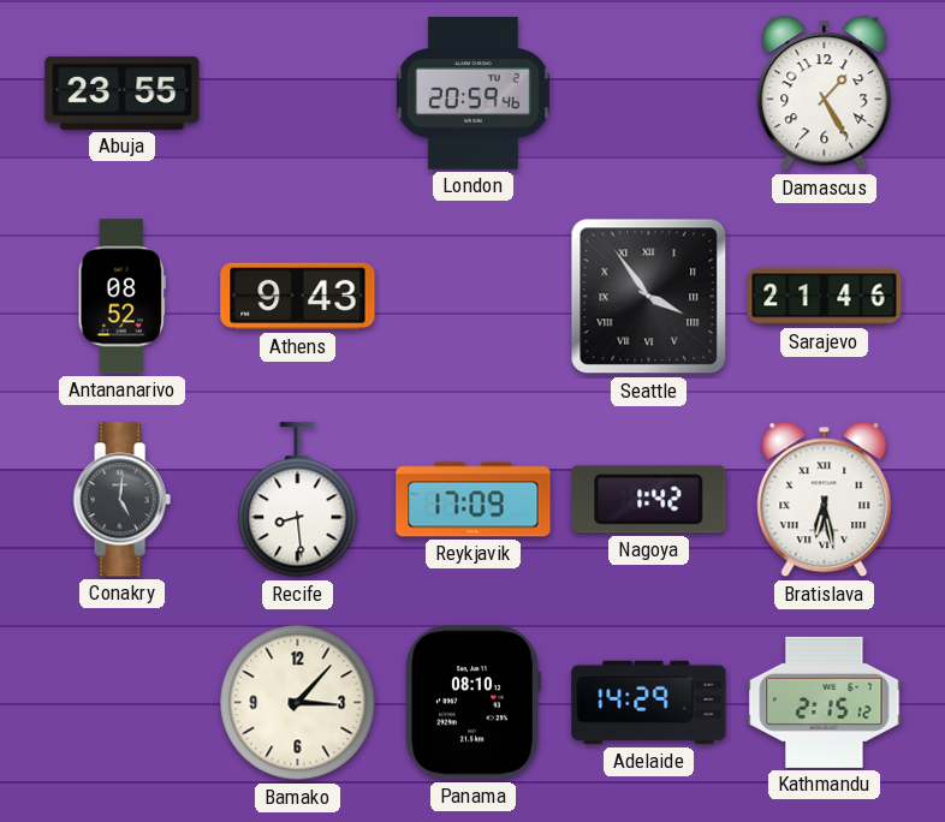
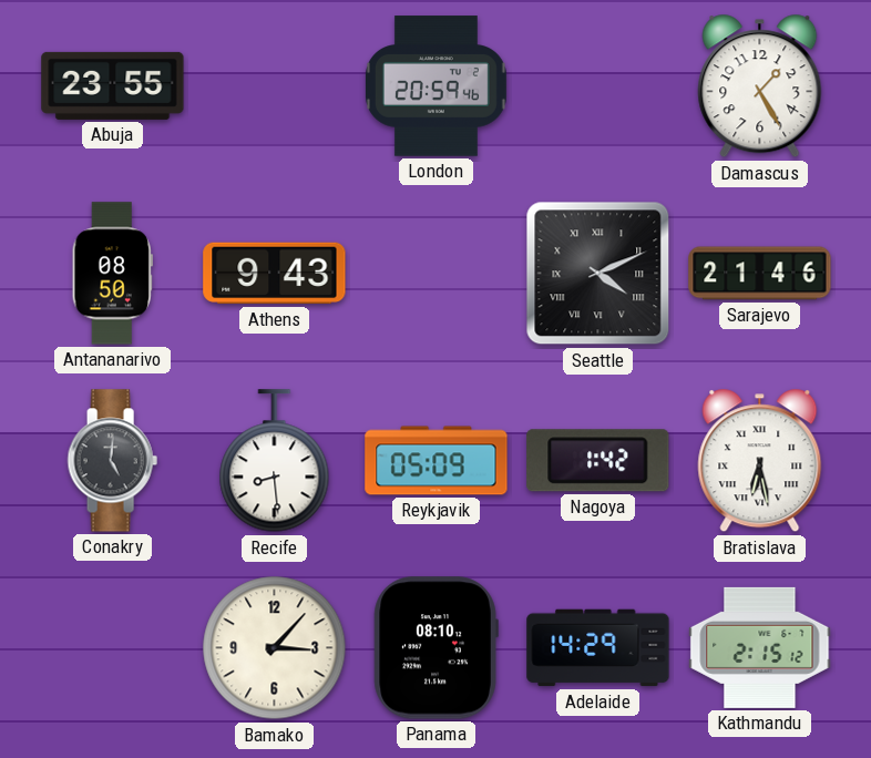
Antananarivo: 08:52 -> 08:50
Seattle: 3:54 -> 4:11
Reykjavik: 17:09 -> 05:09
